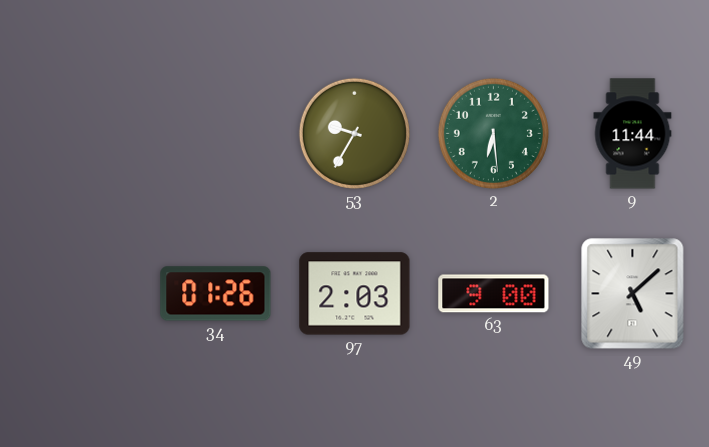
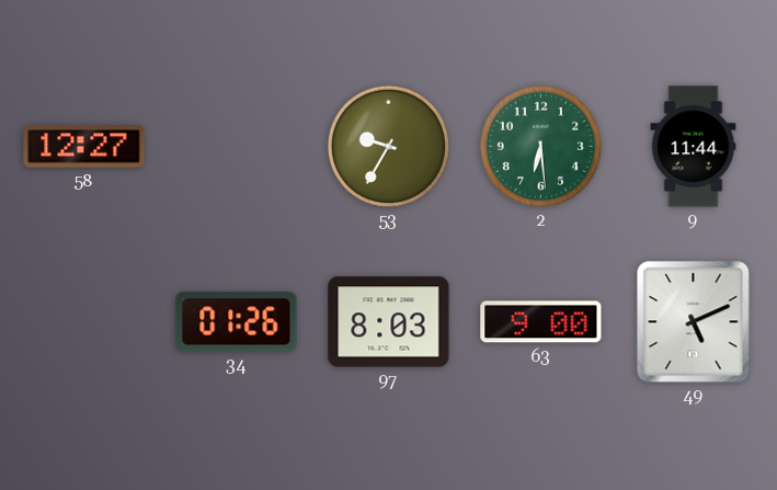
58: none -> 12:27
97: 2:03 -> 8:03
49: 5:08 -> 5:11
